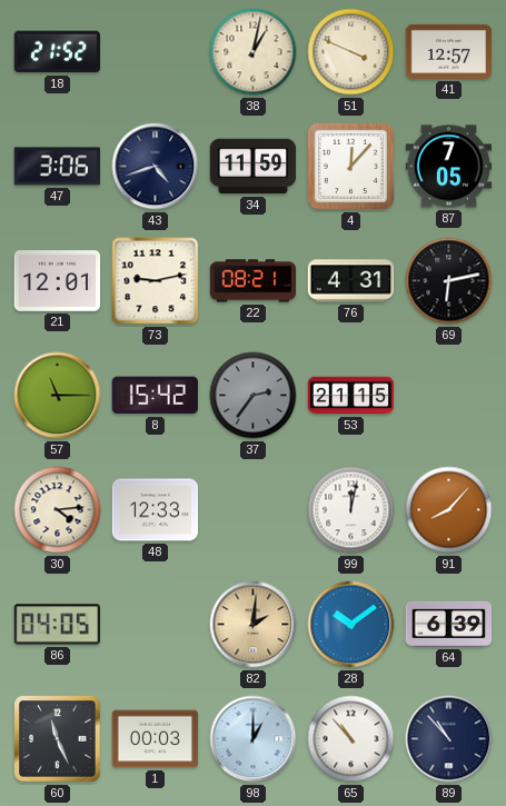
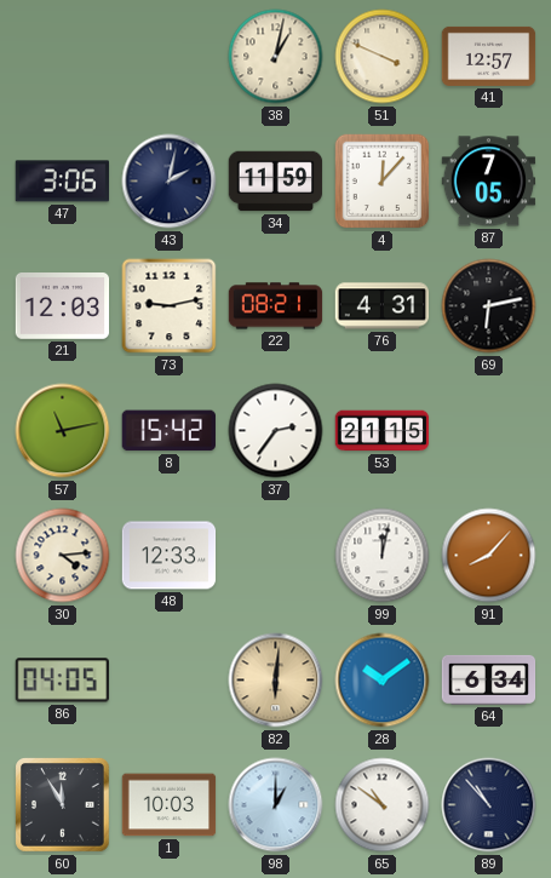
18: 21:52 -> none
43: 4:42 -> 2:02
21: 12:01 -> 12:03
57: 11:15 -> 11:13
37 dial: grey -> white
82: 2:01 -> 6:01
64: 6:39 -> 6:34
60: 11:26 -> 11:55
1: 00:03 -> 10:03
65: 10:53 -> 10:51
